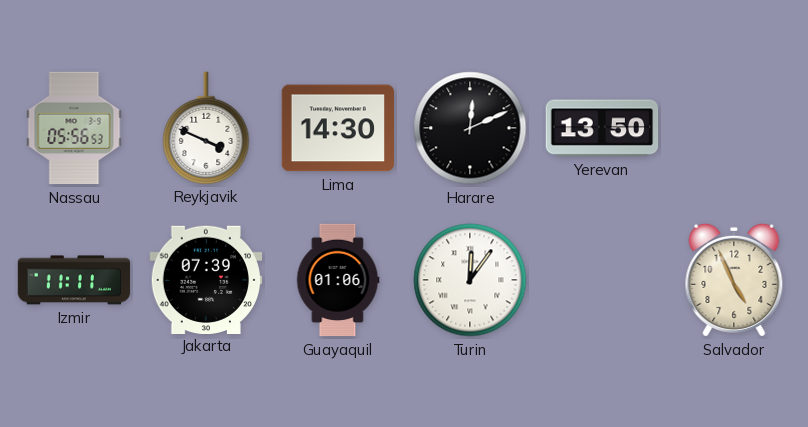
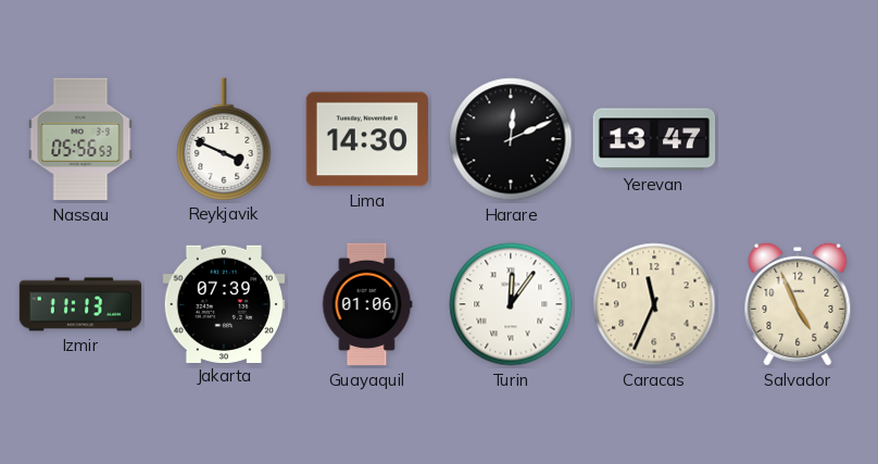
Yerevan: 13:50 -> 13:47
Izmir: 11:11 -> 11:13
Caracas: none -> 11:34
